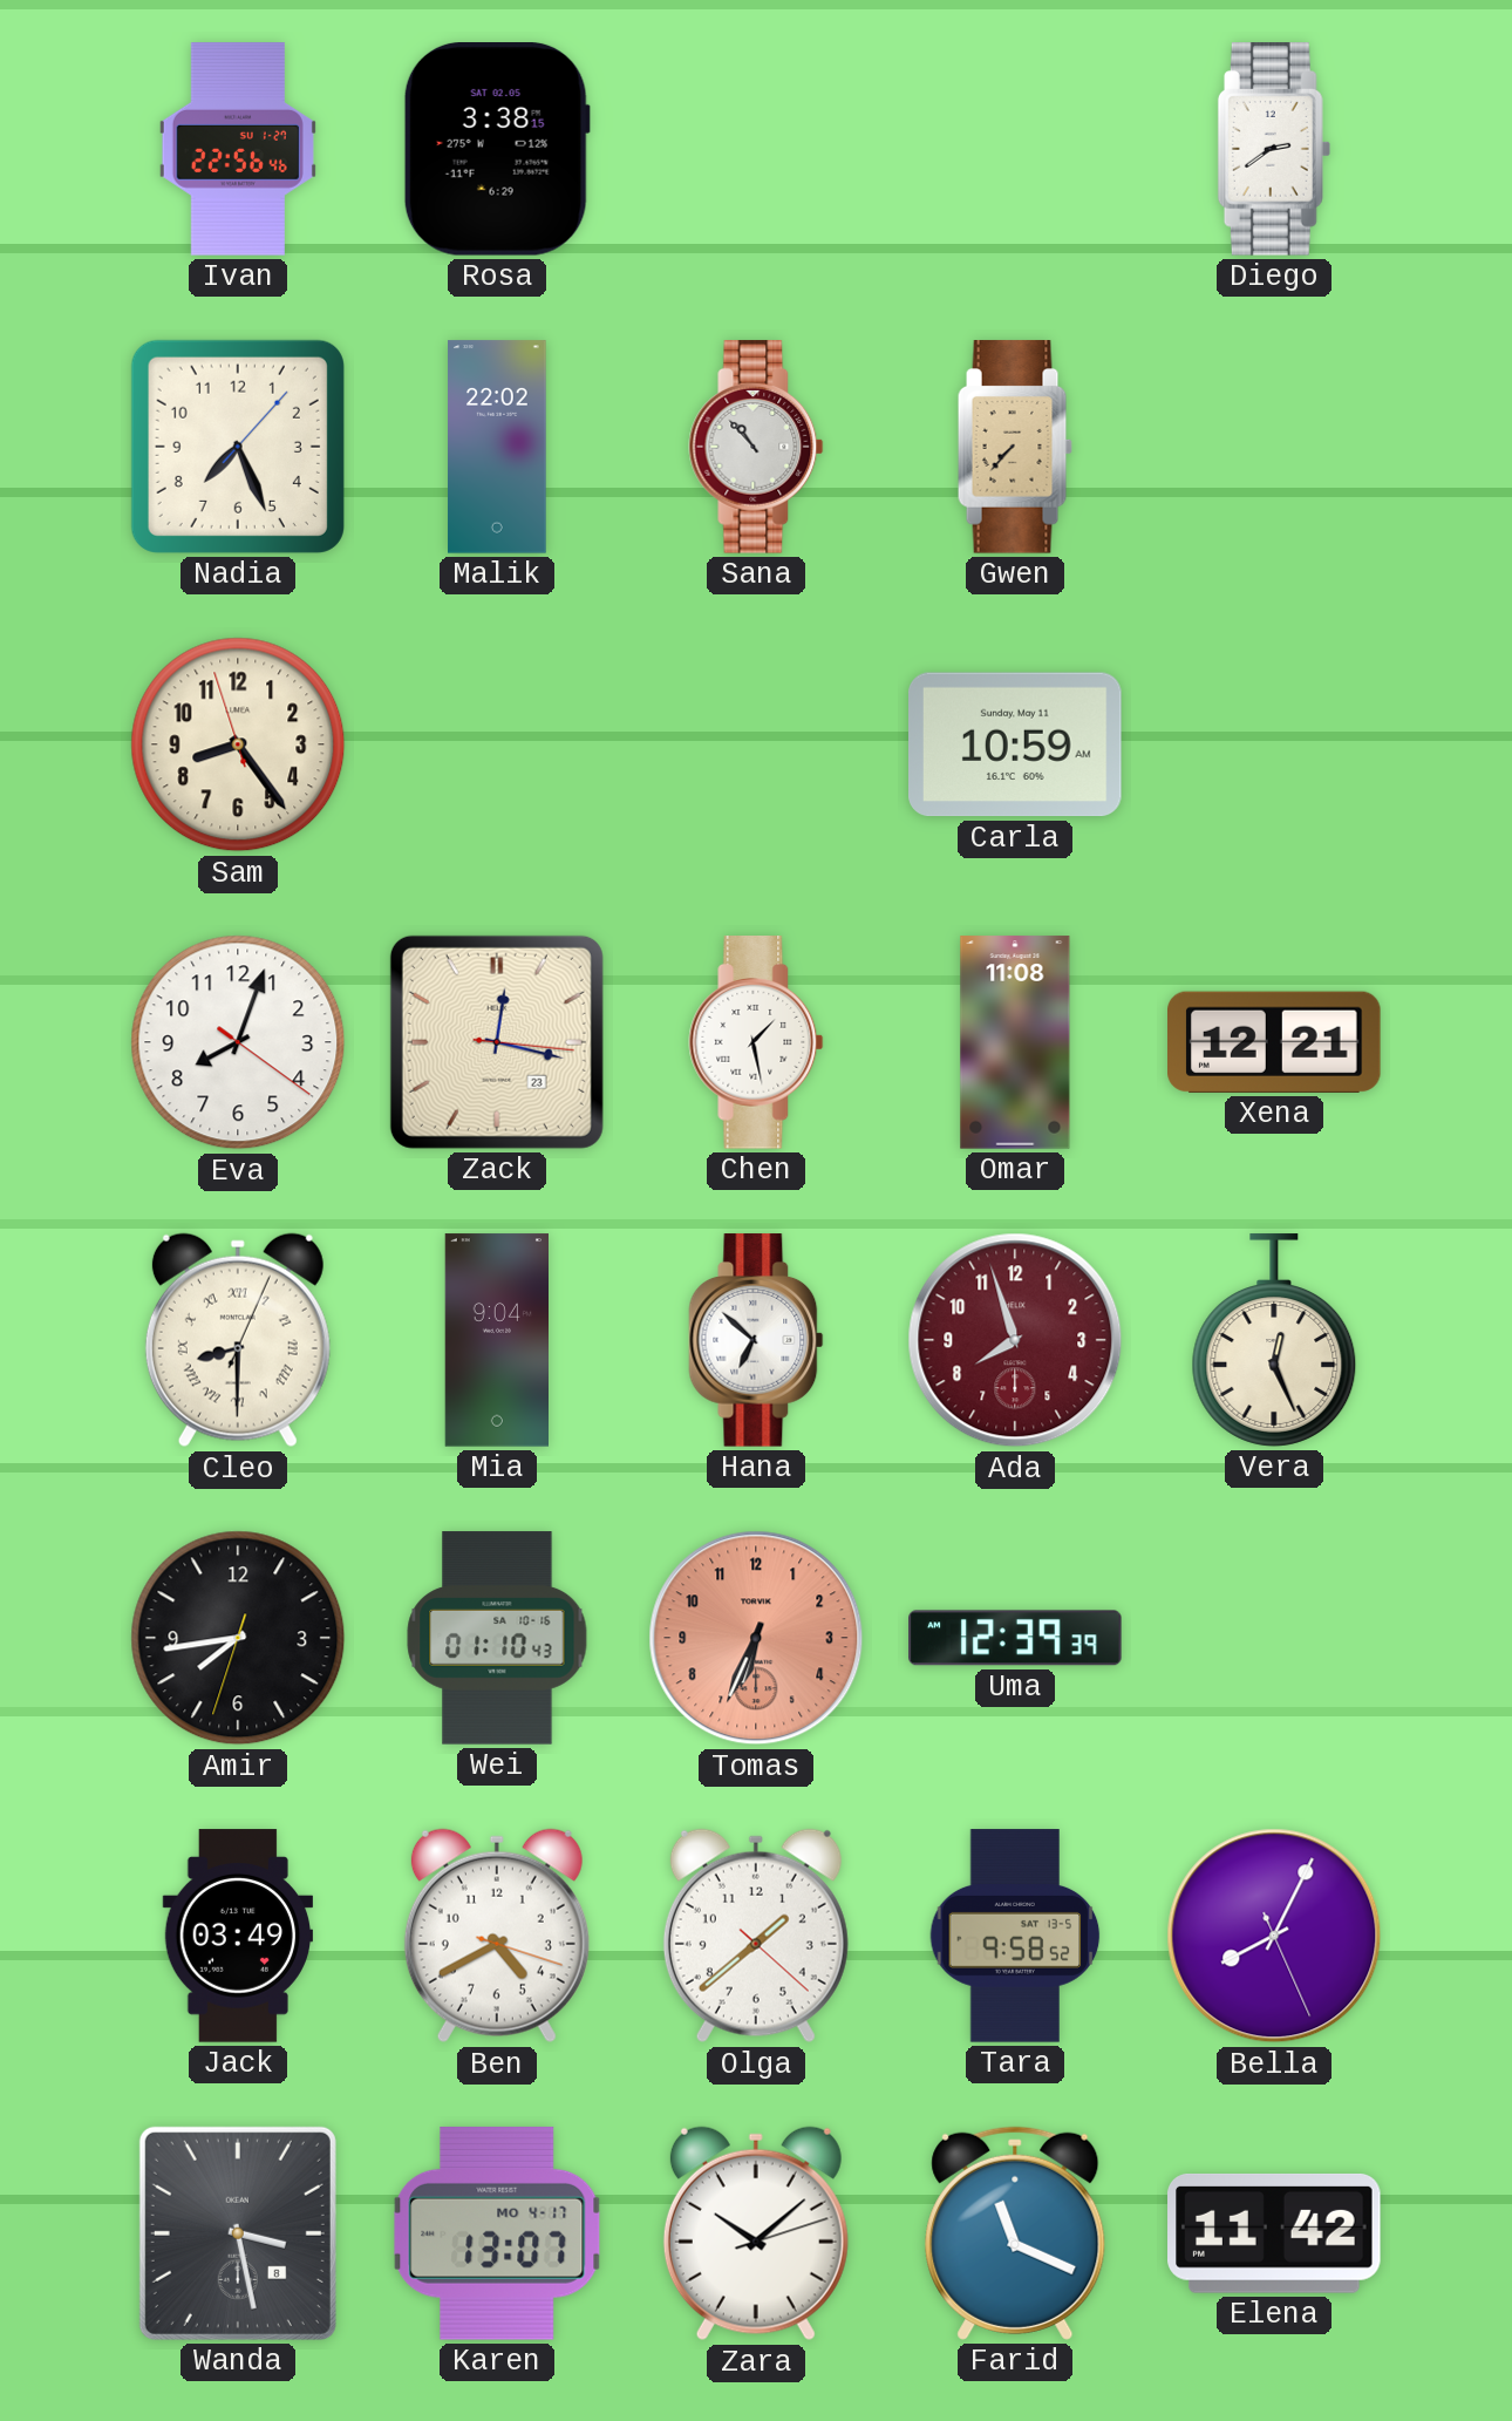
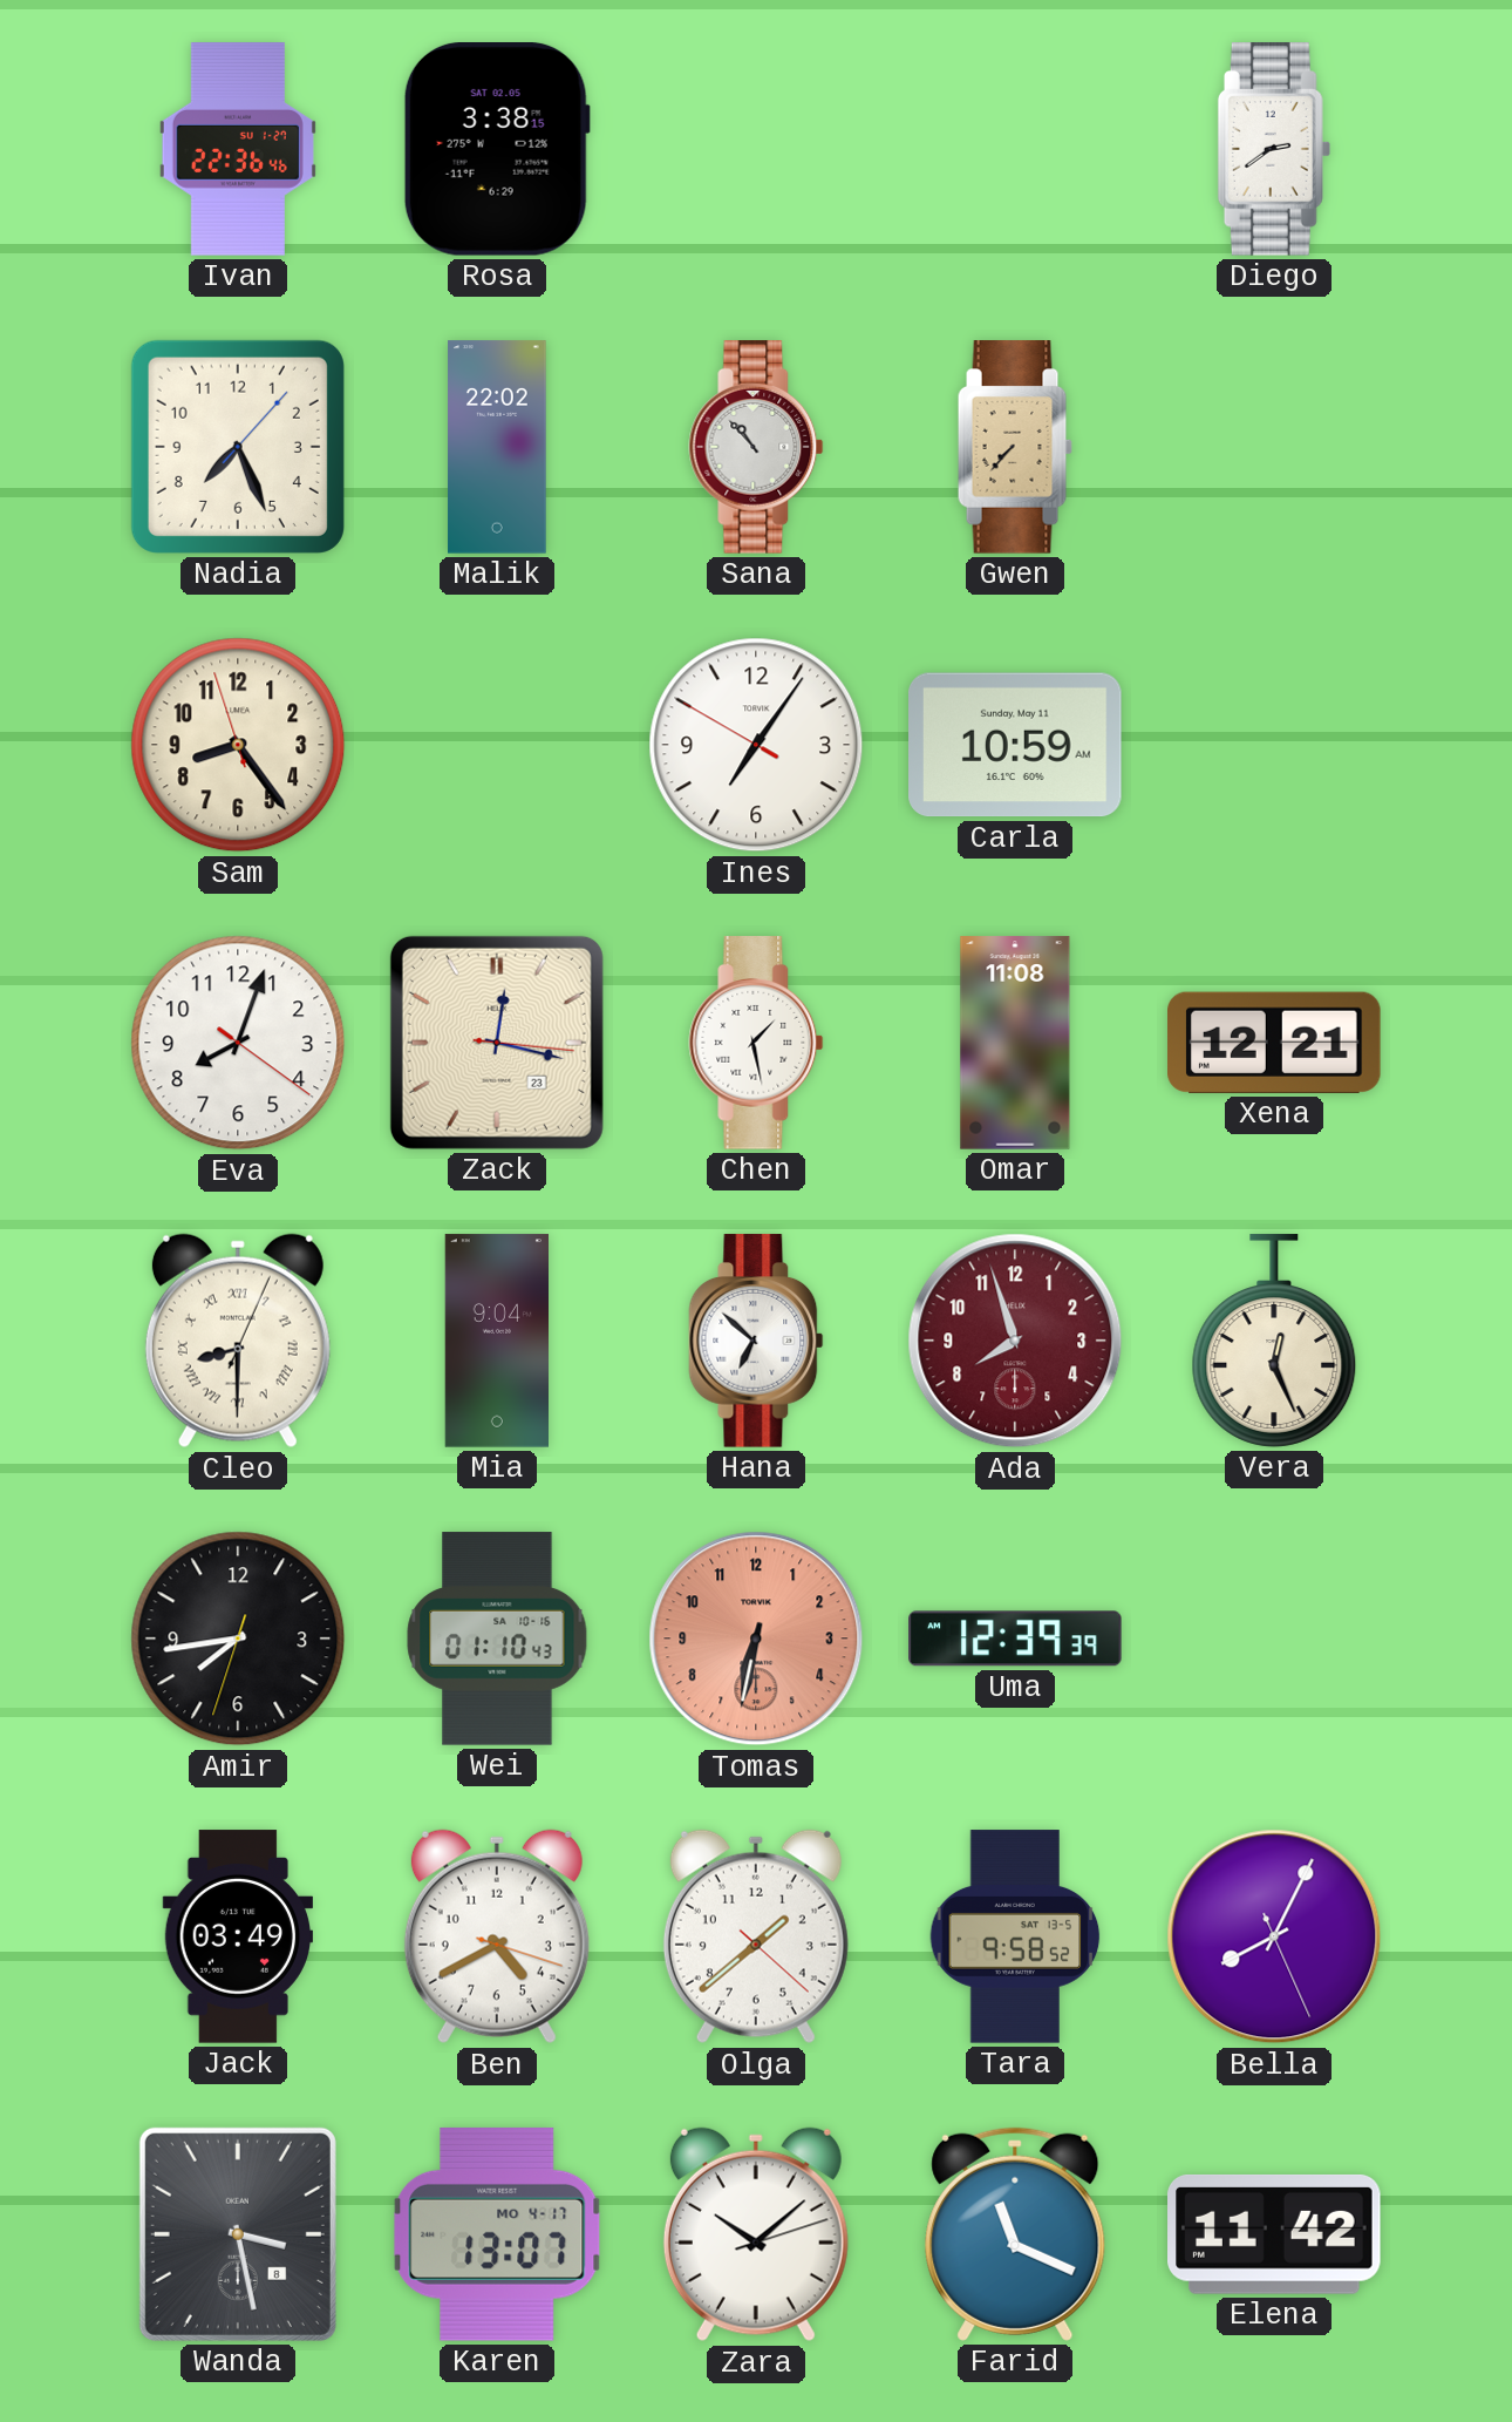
Ivan: 22:56 -> 22:36
Ines: none -> 7:05
Tomas: 6:34 -> 6:32
